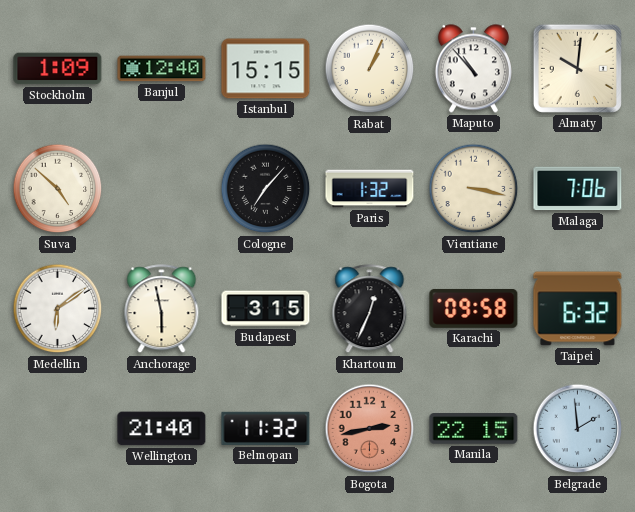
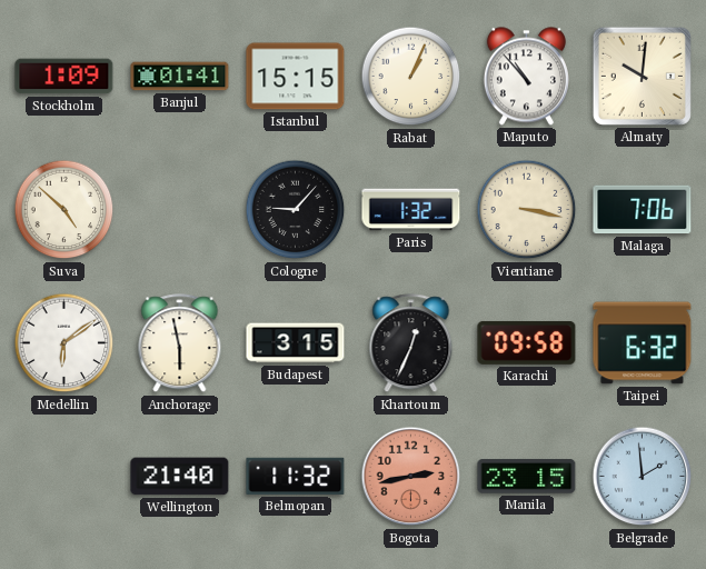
Banjul: 12:40 -> 01:41
Cologne: 7:07 -> 9:07
Manila: 22:15 -> 23:15
